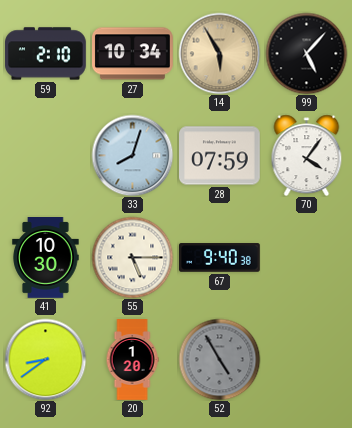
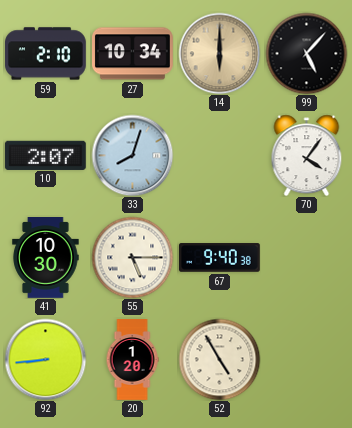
14: 5:55 -> 6:00
10: none -> 2:07
28: 07:59 -> none
92: 8:39 -> 8:44
52 dial: grey -> cream
